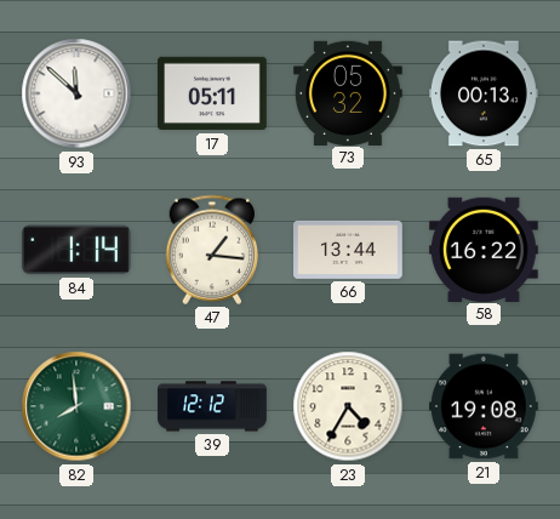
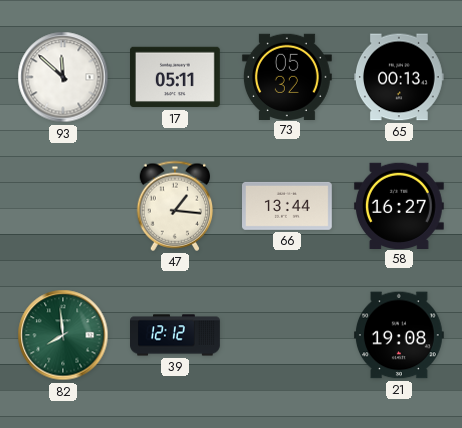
84: 1:14 -> none
58: 16:22 -> 16:27
23: 4:35 -> none
